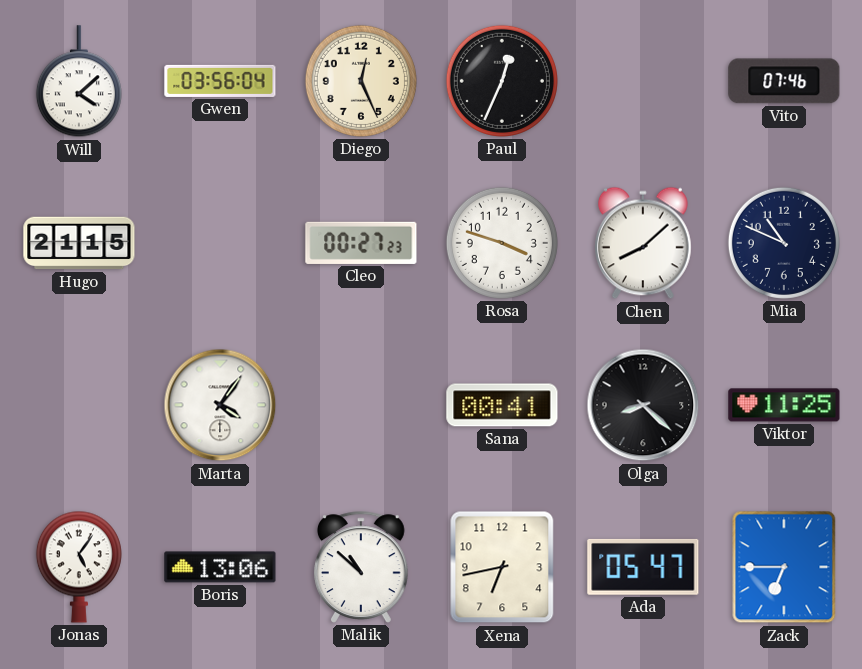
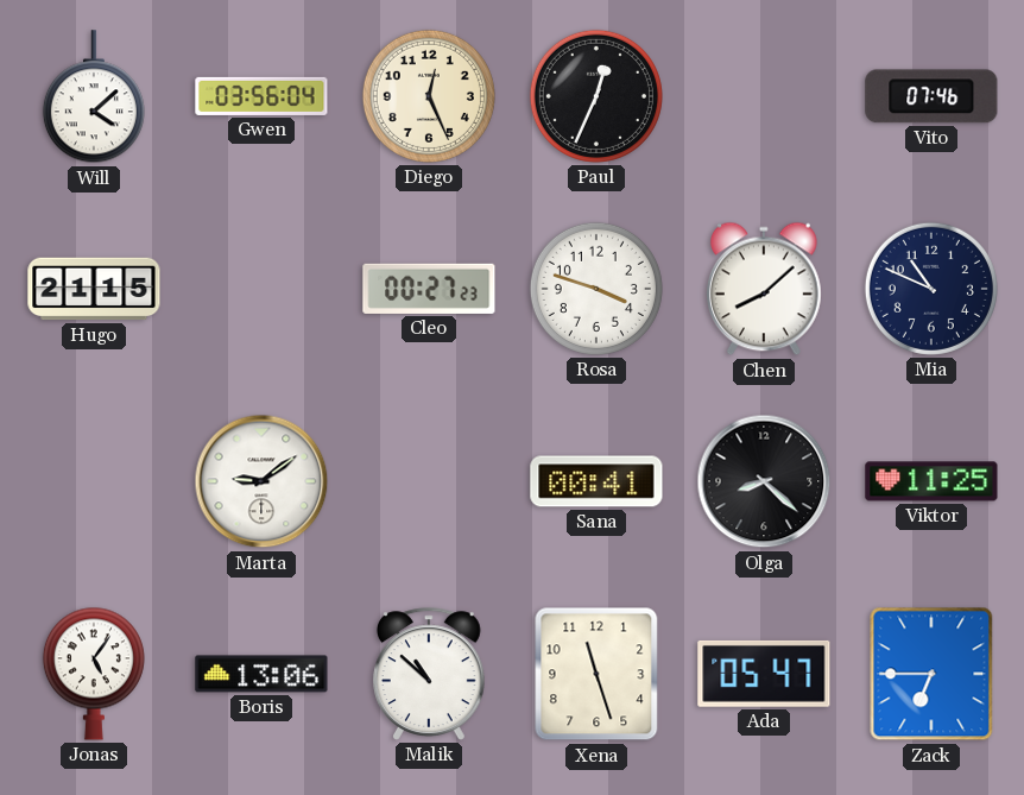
Marta: 4:06 -> 9:09
Xena: 6:43 -> 11:27
